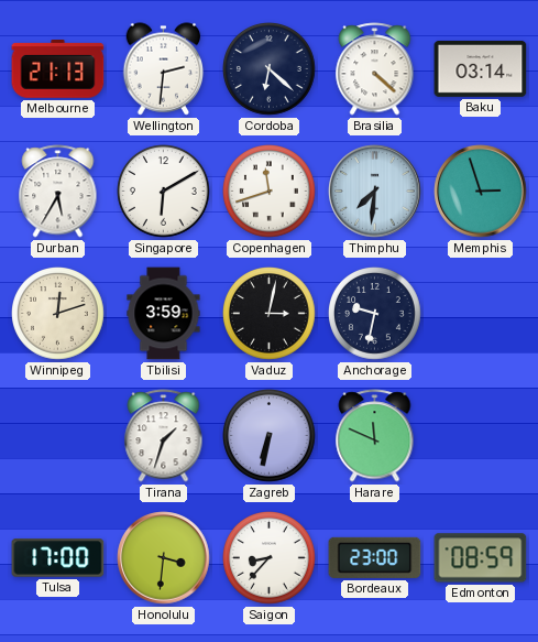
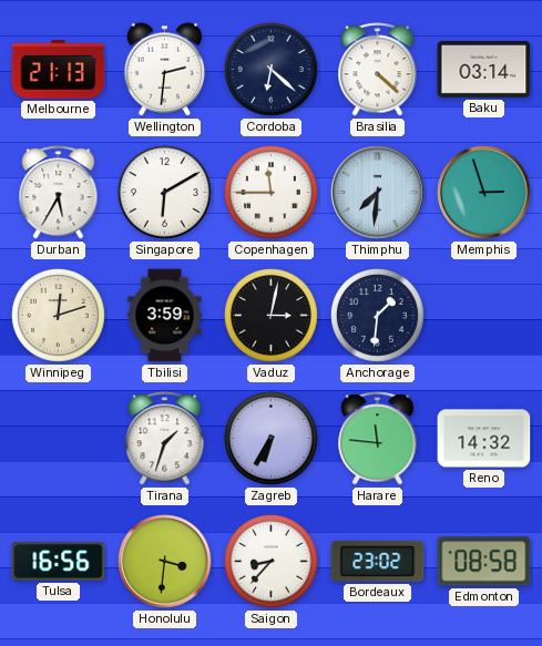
Copenhagen: 11:42 -> 11:45
Anchorage: 9:32 -> 1:31
Zagreb: 6:32 -> 6:35
Harare: 11:49 -> 11:46
Reno: none -> 14:32
Tulsa: 17:00 -> 16:56
Bordeaux: 23:00 -> 23:02
Edmonton: 08:59 -> 08:58
